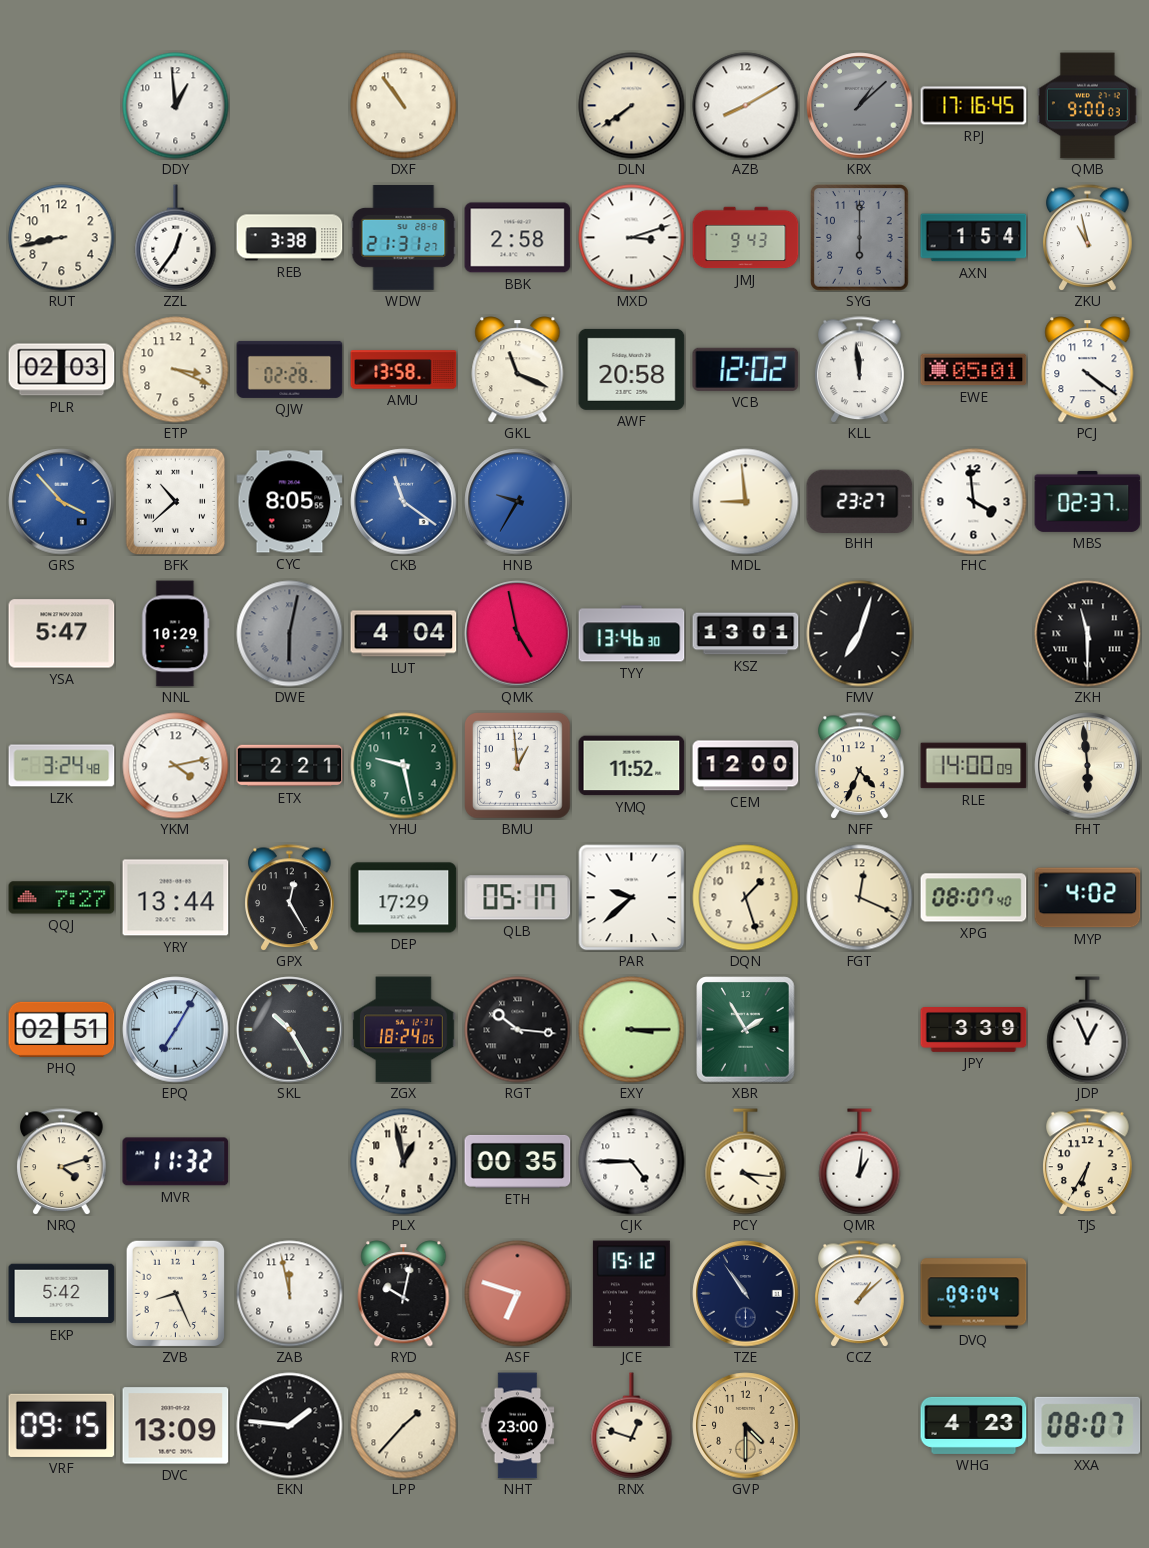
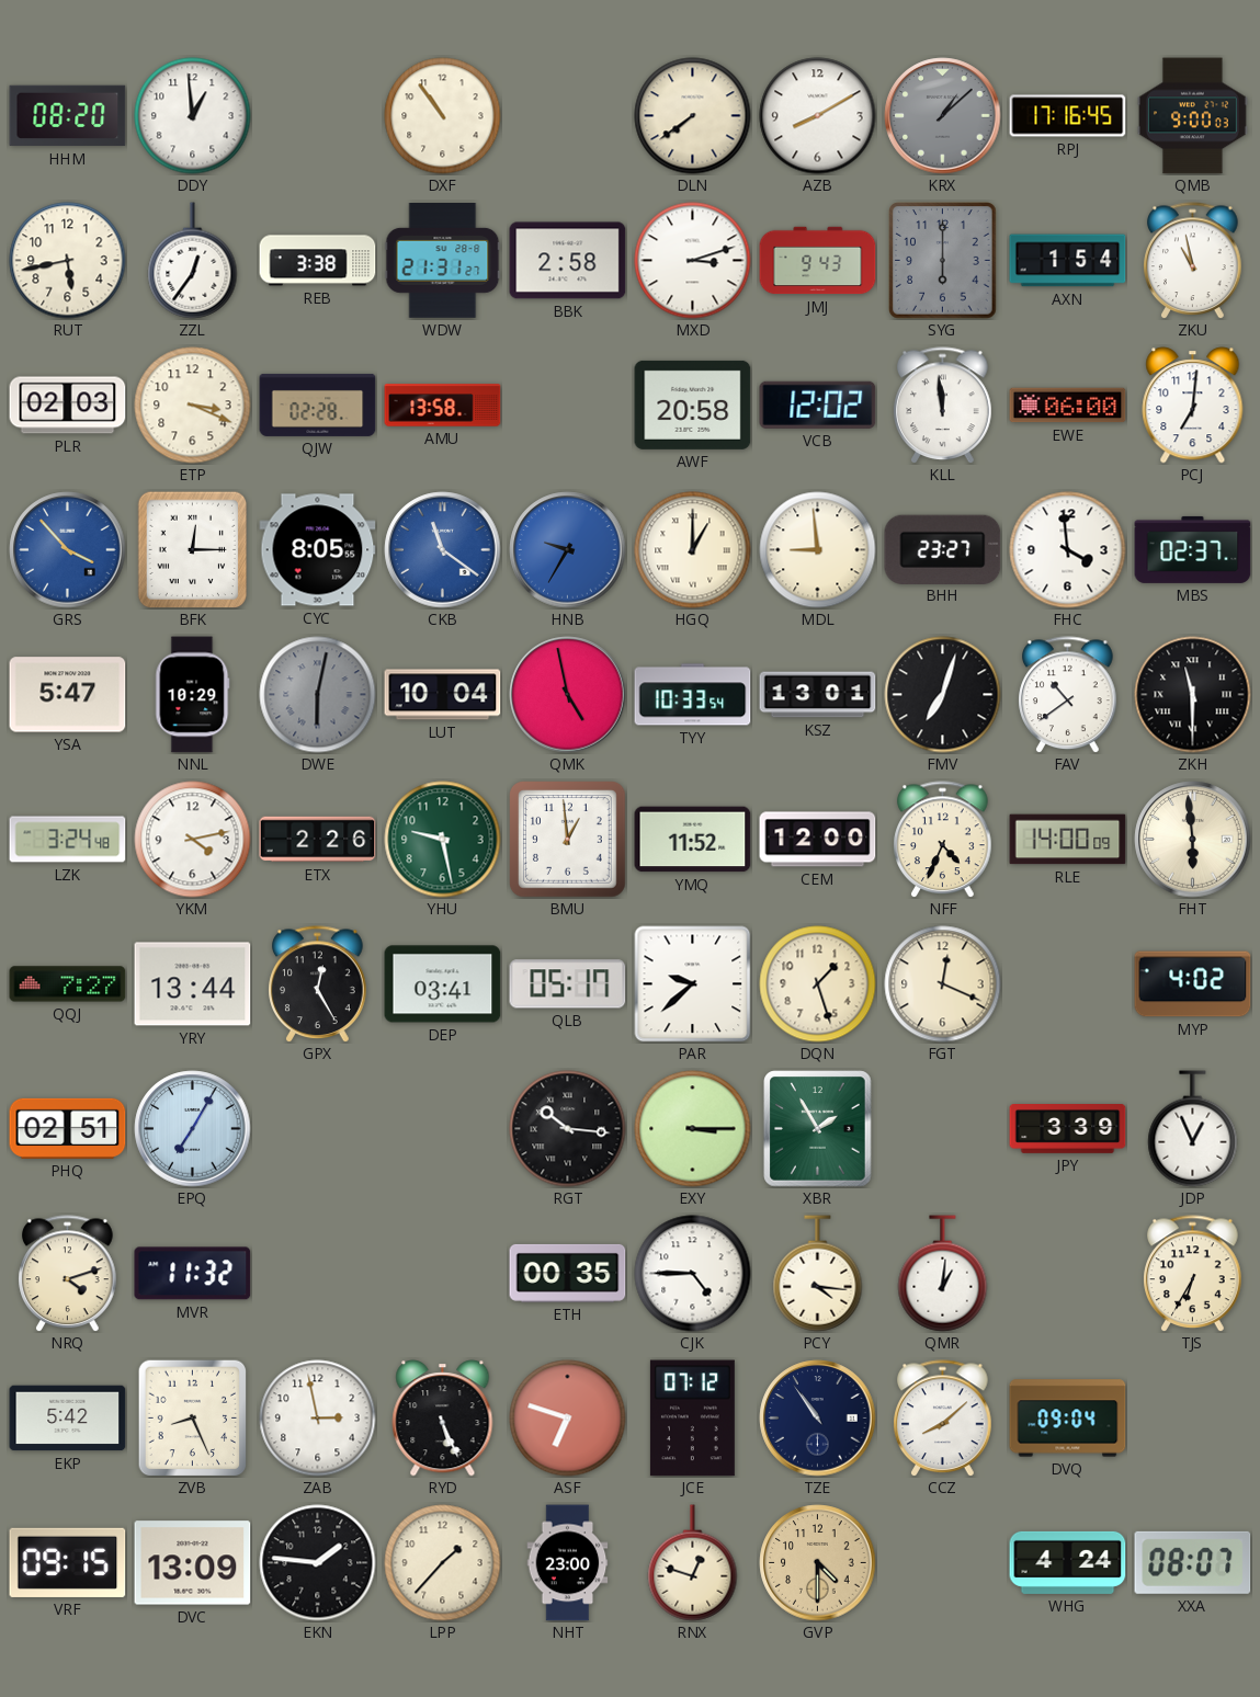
HHM: none -> 08:20
RUT: 8:43 -> 5:43
GKL: 11:19 -> none
EWE: 05:01 -> 06:00
PCJ: 4:21 -> 7:01
BFK: 10:38 -> 12:15
HGQ: none -> 1:00
LUT: 4:04 -> 10:04
TYY: 13:46 -> 10:33
FAV: none -> 10:39
ETX: 2:21 -> 2:26
DEP: 17:29 -> 03:41
XPG: 08:07 -> none
SKL: 10:25 -> none
ZGX: 18:24 -> none
PLX: 12:58 -> none
ZAB: 11:58 -> 2:58
RYD: 10:02 -> 5:26
JCE: 15:12 -> 07:12
CCZ: 1:08 -> 8:08
WHG: 4:23 -> 4:24
